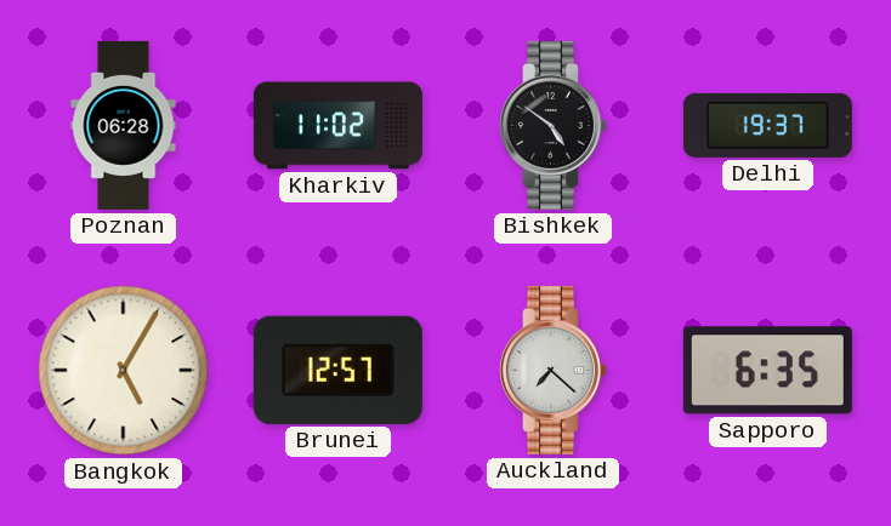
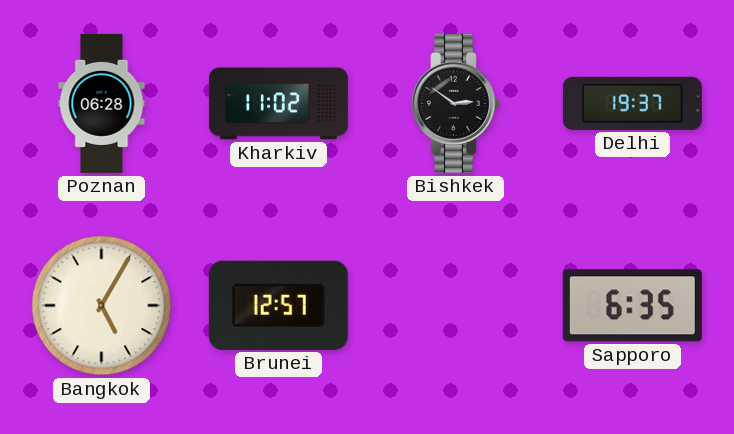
Bishkek: 4:51 -> 2:51
Auckland: 7:22 -> none
